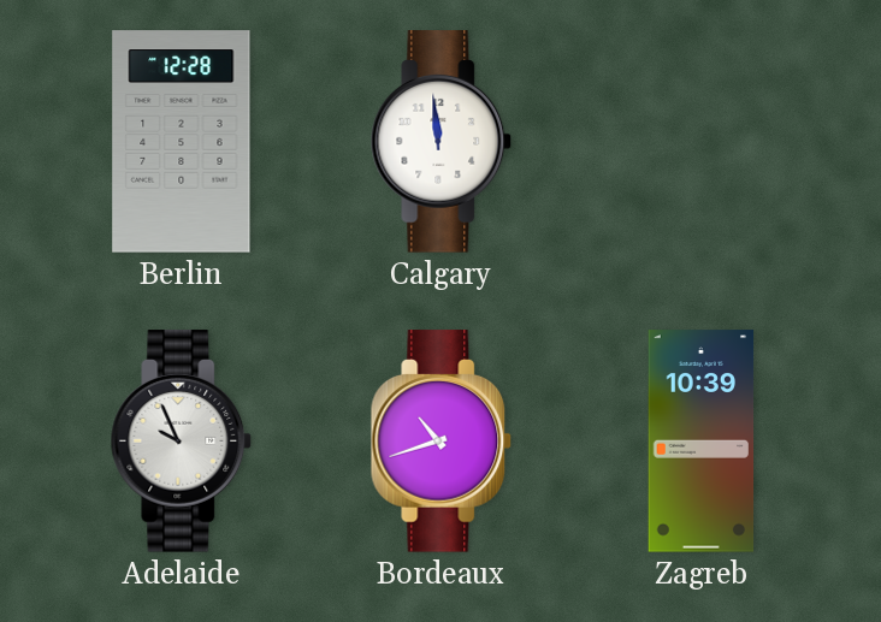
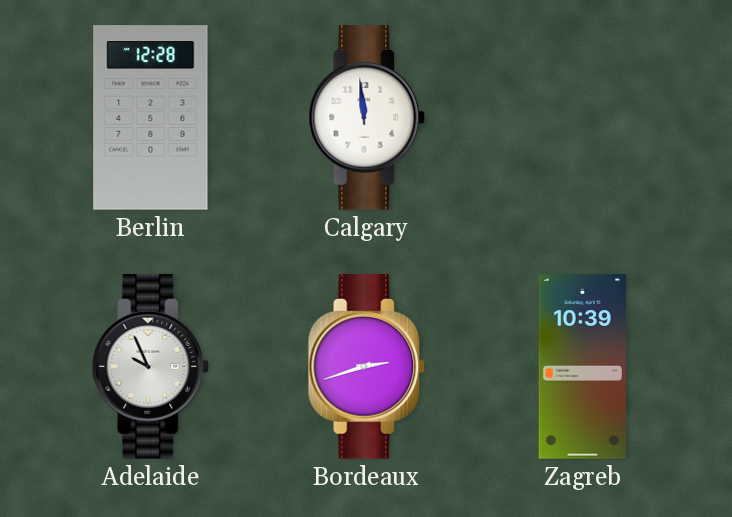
Bordeaux: 10:42 -> 2:42
